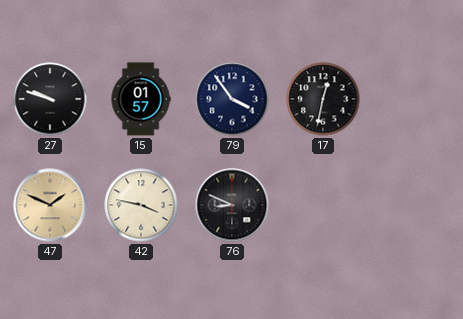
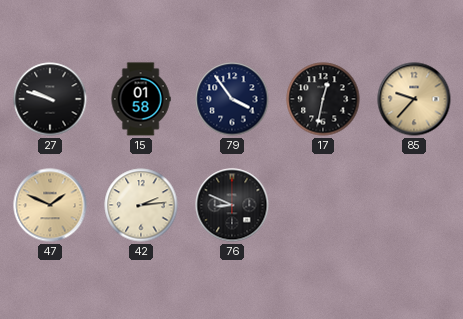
15: 01:57 -> 01:58
85: none -> 9:37
42: 3:47 -> 2:14
